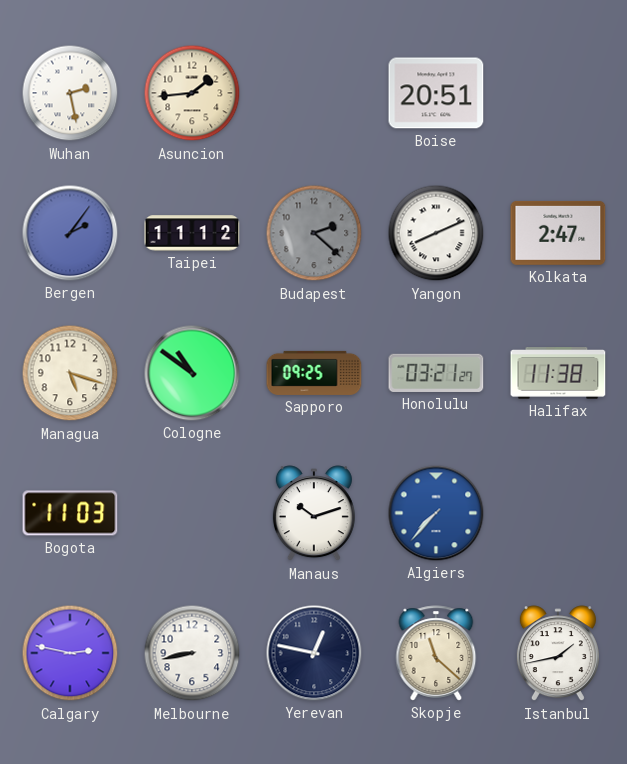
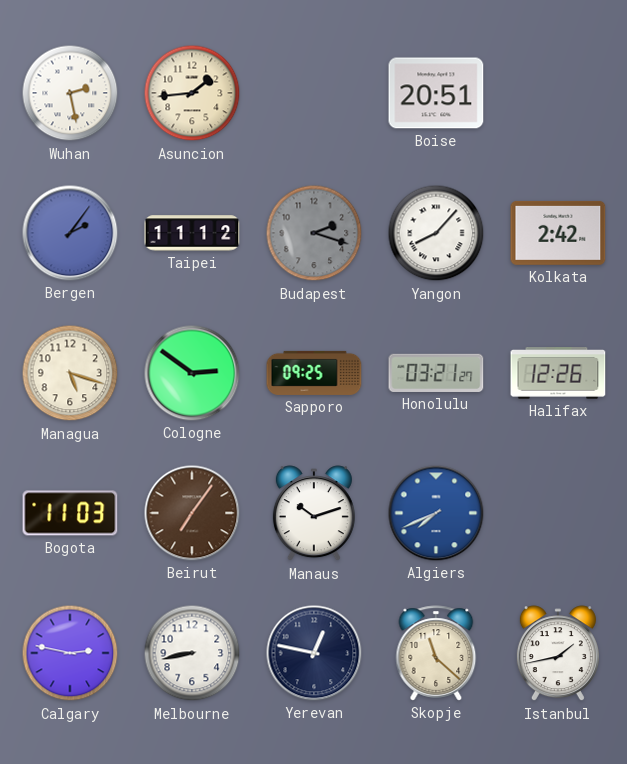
Budapest: 2:22 -> 2:18
Yangon: 8:11 -> 8:07
Kolkata: 2:47 -> 2:42
Cologne: 10:51 -> 2:51
Halifax: 11:38 -> 12:26
Beirut: none -> 7:06
Algiers: 7:37 -> 7:41
